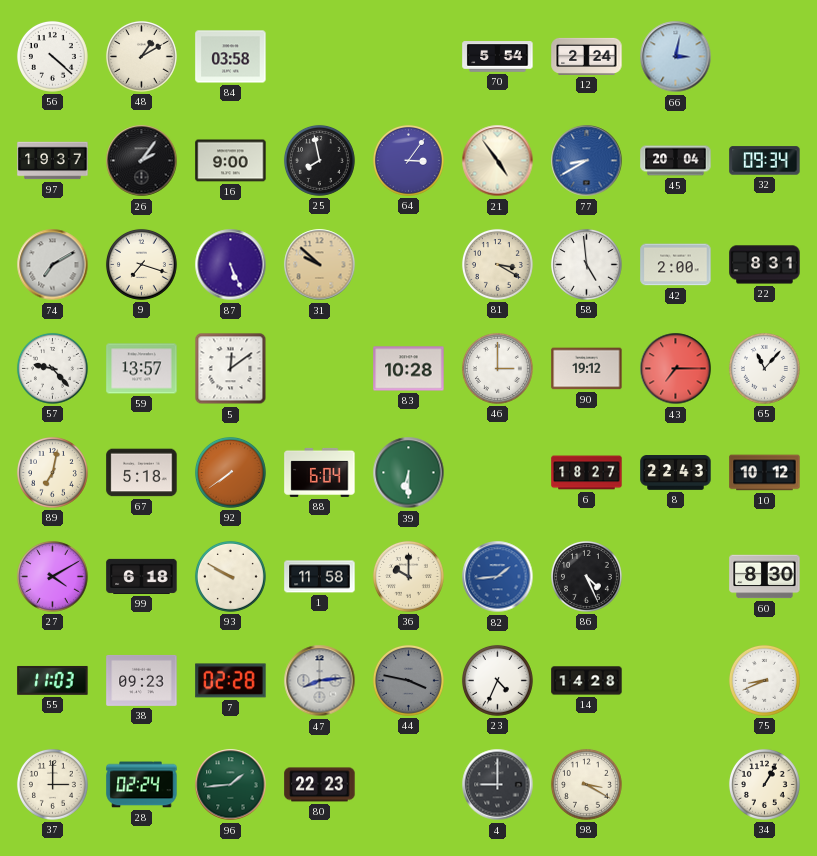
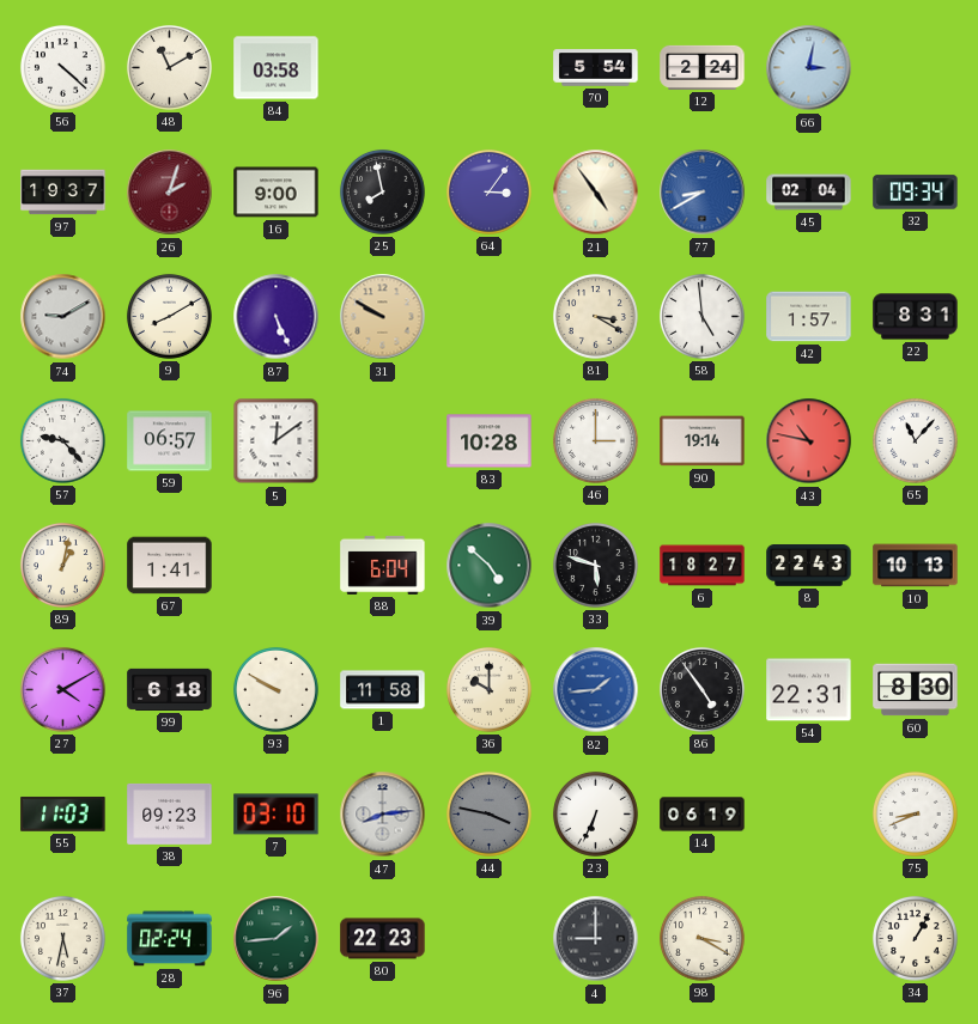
48: 1:10 -> 11:10
26: 2:06 -> 2:03
26 dial: black -> burgundy
45: 20:04 -> 02:04
74: 7:10 -> 9:10
9: 7:18 -> 8:10
31: 9:52 -> 9:50
42: 2:00 -> 1:57
59: 13:57 -> 06:57
90: 19:12 -> 19:14
43: 7:15 -> 10:47
89: 7:02 -> 1:02
67: 5:18 -> 1:41
92: 7:39 -> none
39: 6:30 -> 4:52
33: none -> 5:48
10: 10:12 -> 10:13
86: 4:26 -> 4:54
54: none -> 22:31
7: 02:28 -> 03:10
23: 4:34 -> 6:34
14: 14:28 -> 06:19
37: 3:00 -> 5:32
